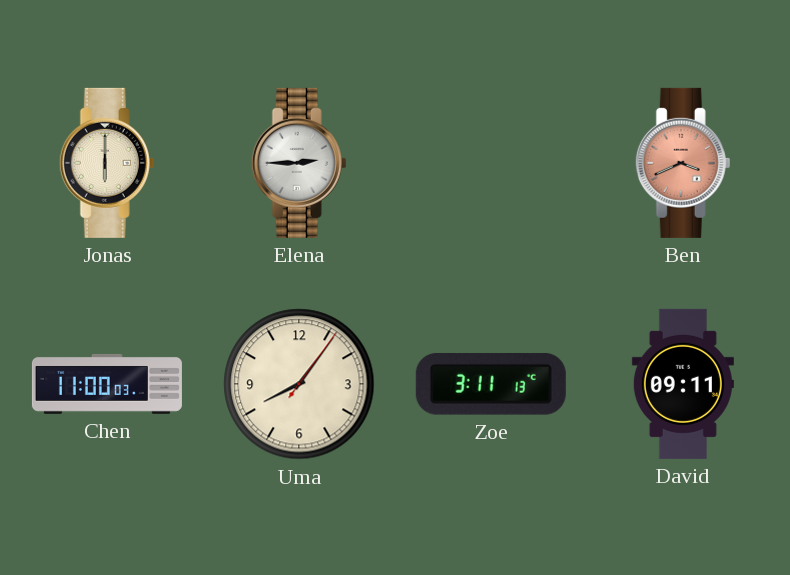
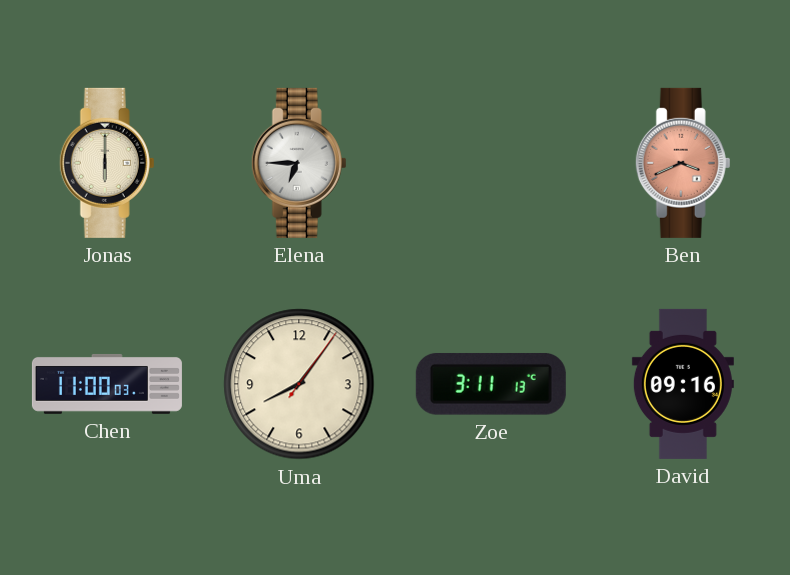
Elena: 2:45 -> 6:45
David: 09:11 -> 09:16
